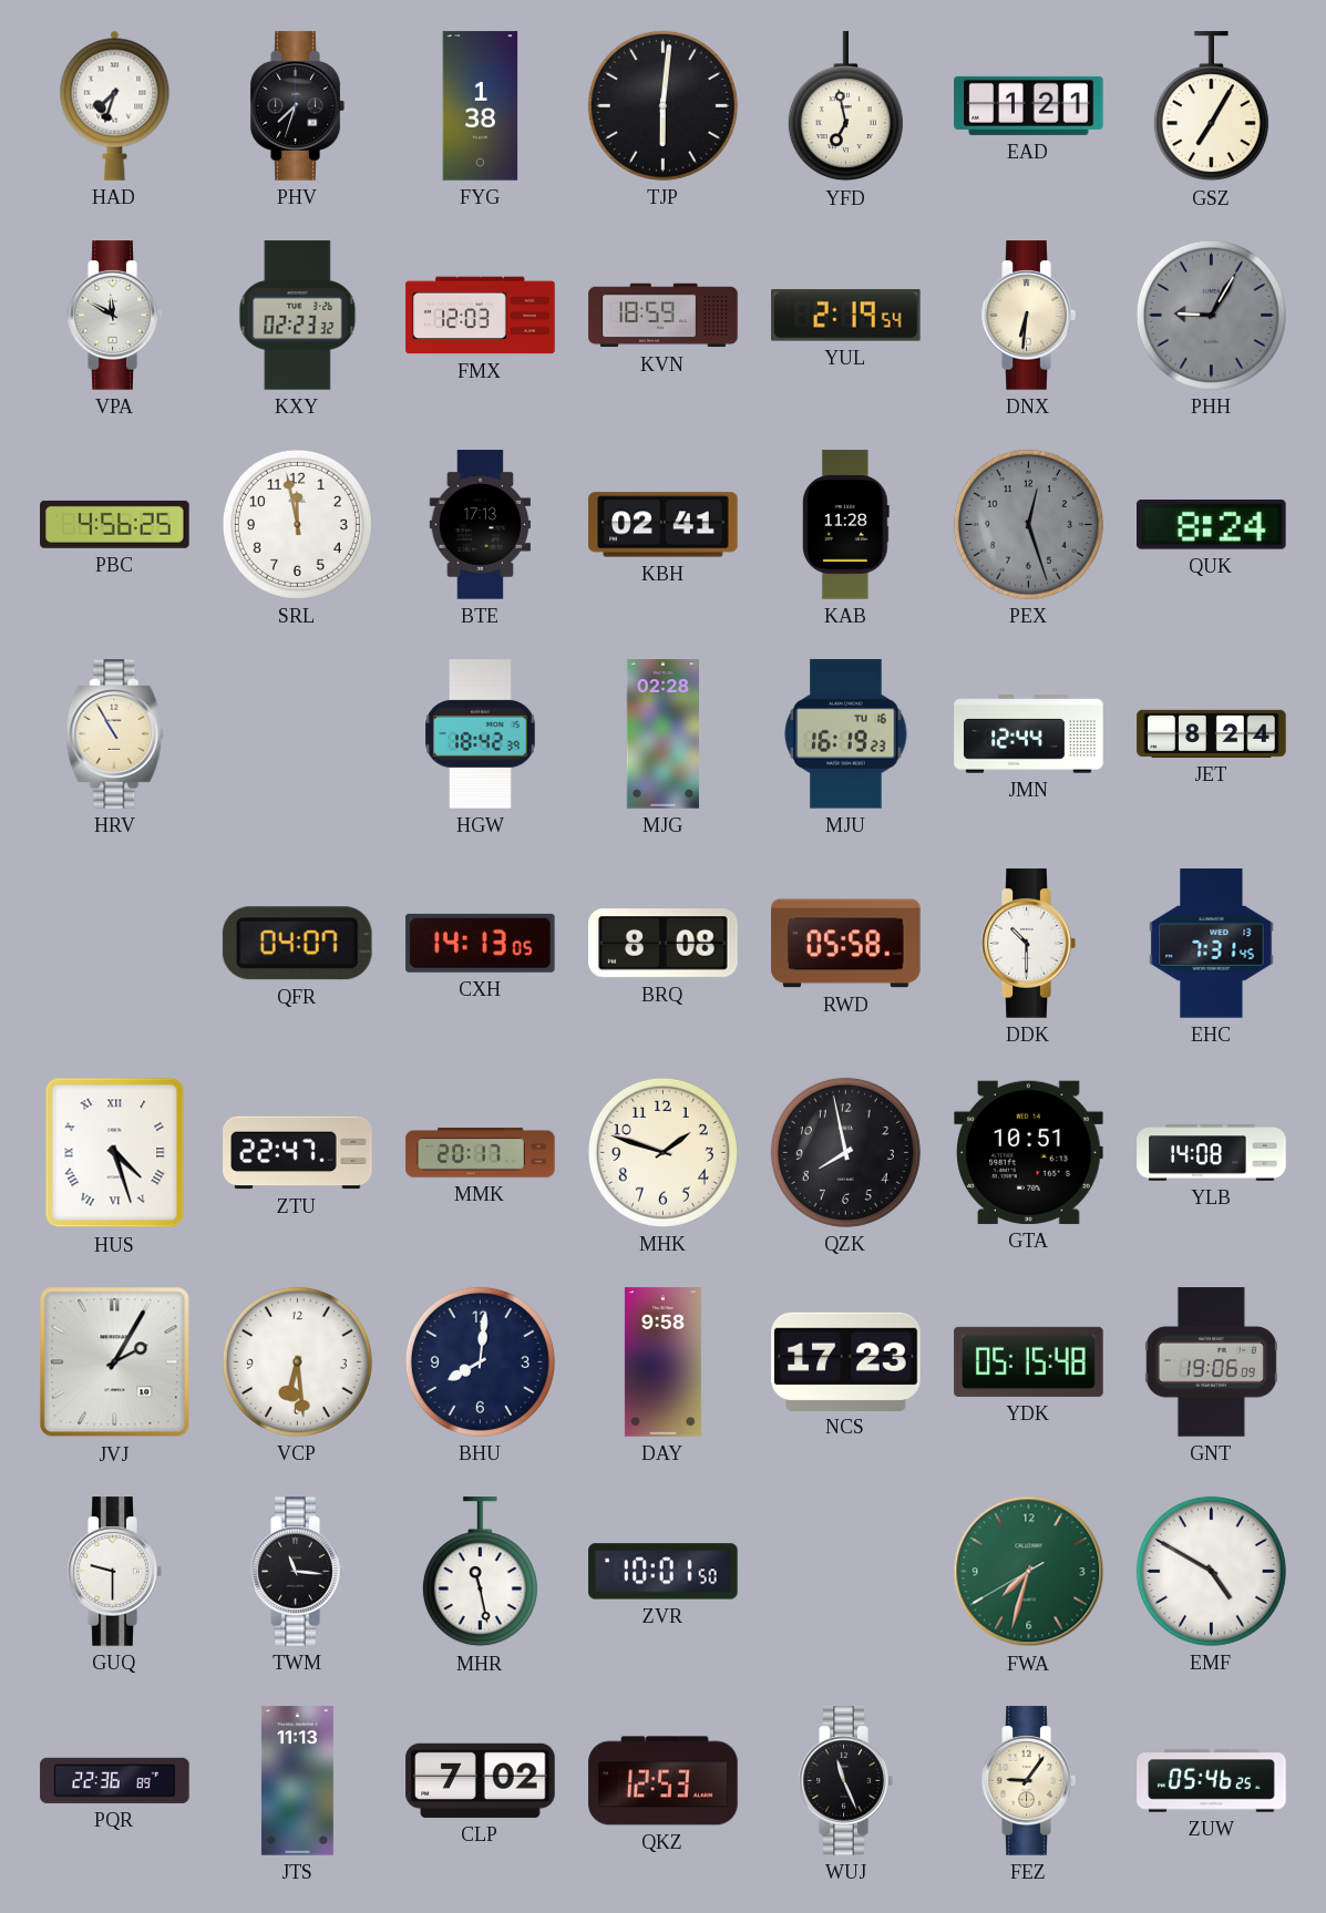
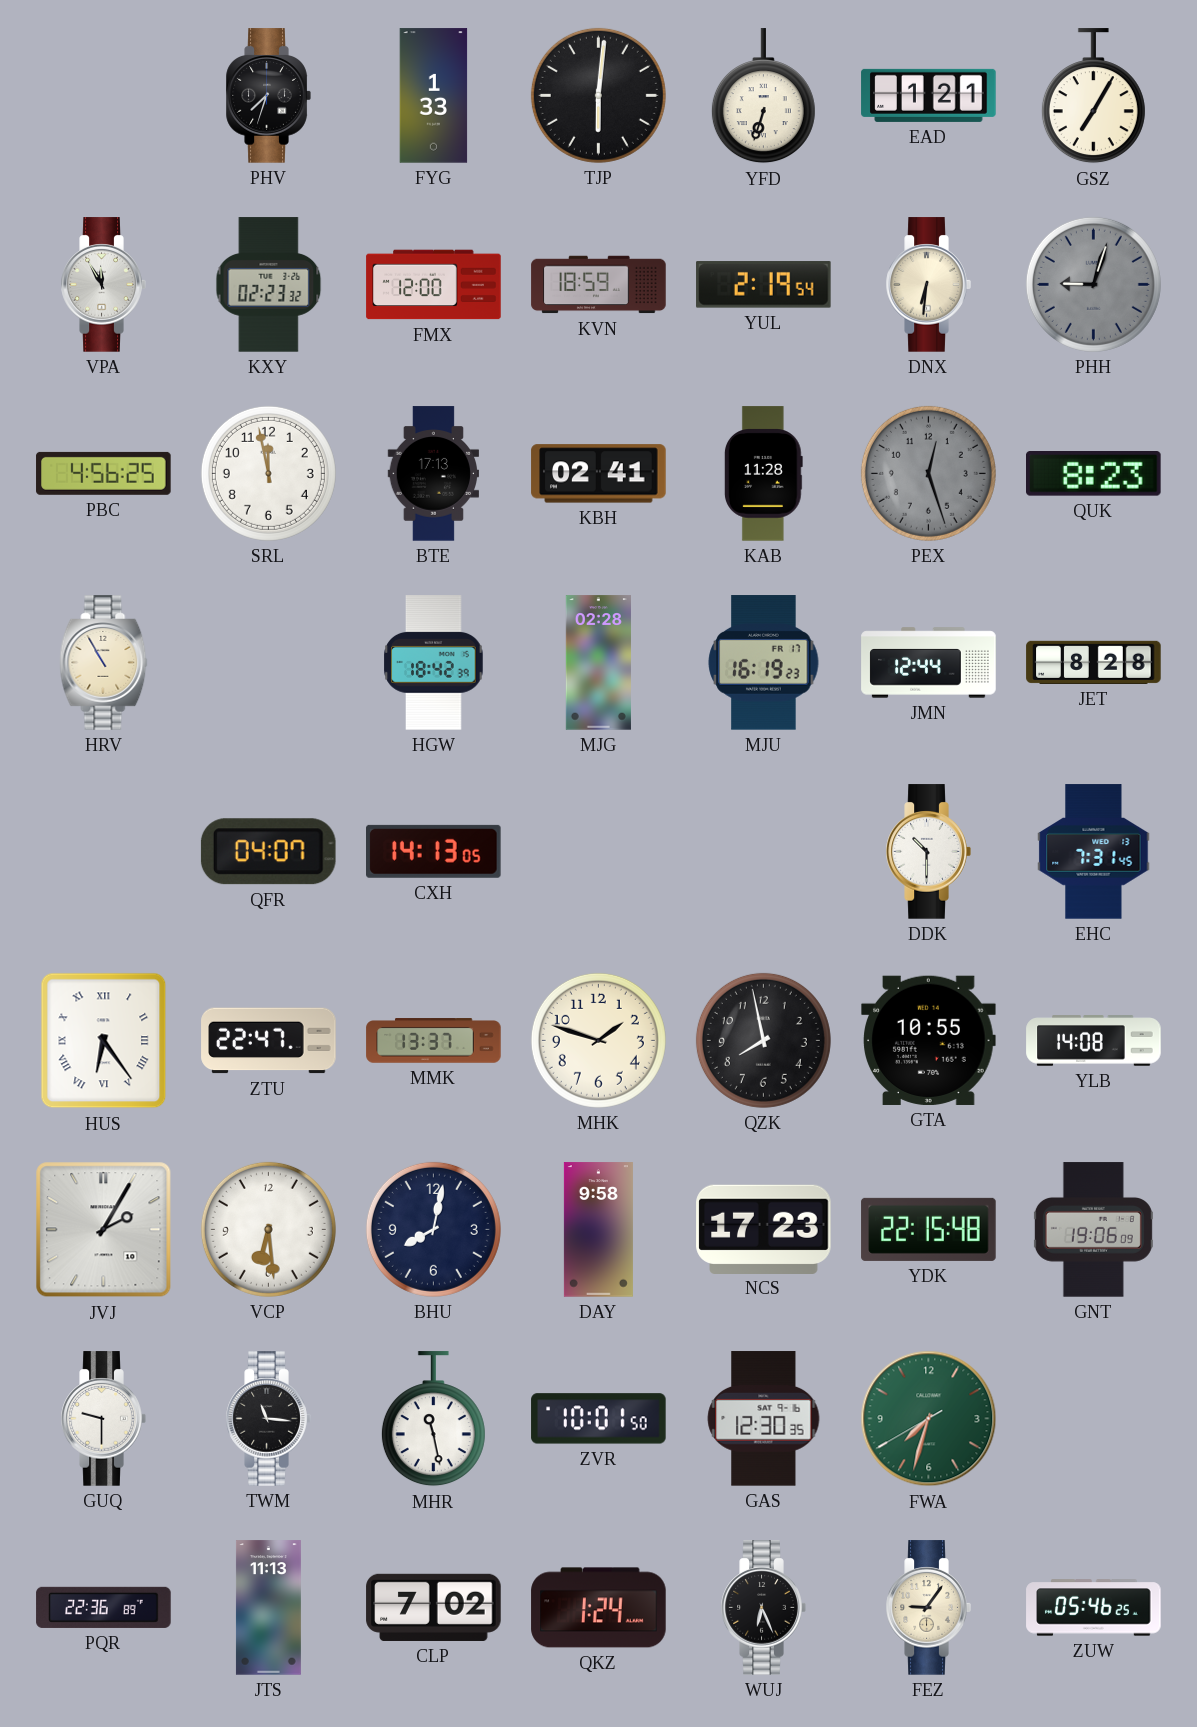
HAD: 7:33 -> none
FYG: 1:38 -> 1:33
YFD: 6:58 -> 6:33
VPA: 11:50 -> 11:55
FMX: 12:03 -> 12:00
PHH: 9:05 -> 9:03
QUK: 8:24 -> 8:23
MJU date: TU 16 -> FR 17
JET: 8:24 -> 8:28
BRQ: 8:08 -> none
RWD: 05:58 -> none
HUS: 4:27 -> 6:24
MMK: 20:17 -> 13:37
GTA: 10:51 -> 10:55
BHU: 8:01 -> 8:02
YDK: 05:15 -> 22:15
GAS: none -> 12:30
EMF: 4:50 -> none
QKZ: 12:53 -> 1:24
WUJ: 11:26 -> 6:26
